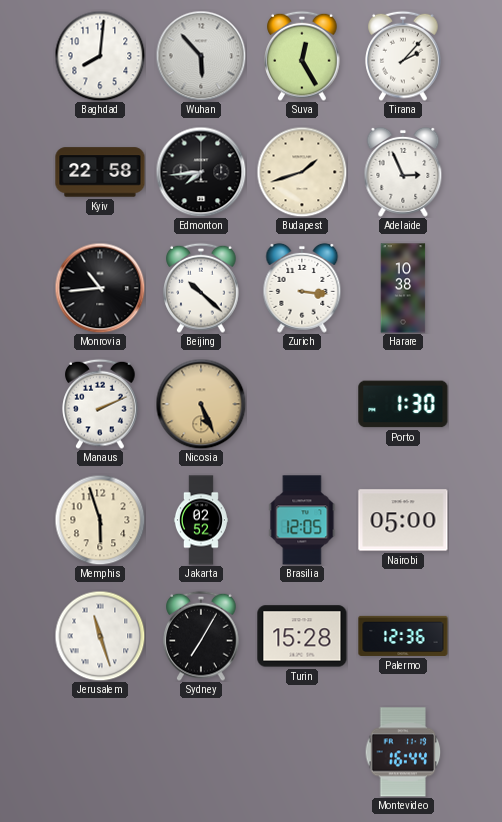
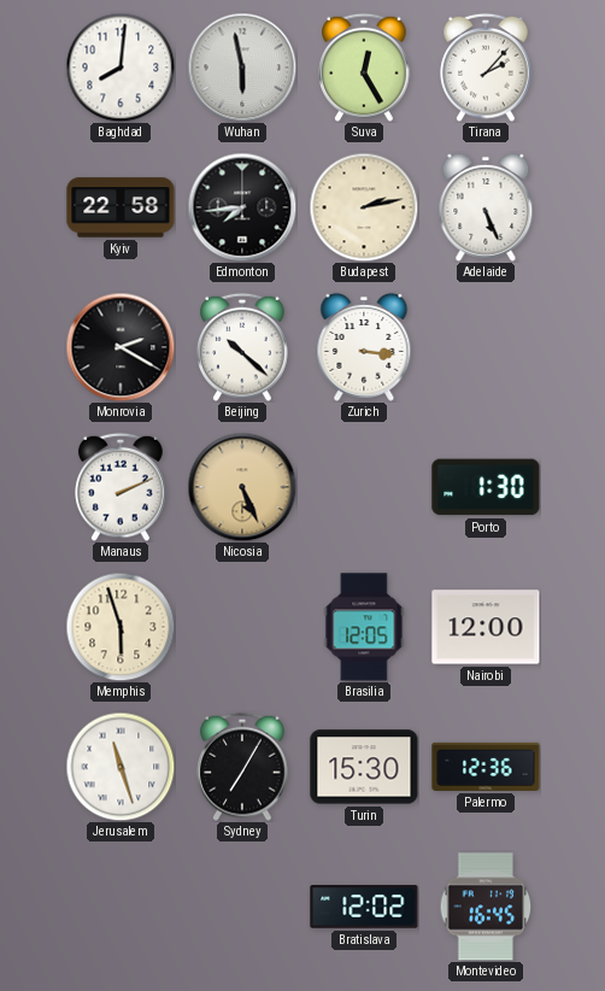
Wuhan: 5:53 -> 5:58
Budapest: 1:42 -> 2:13
Adelaide: 2:56 -> 5:26
Monrovia: 10:44 -> 2:20
Harare: 10:38 -> none
Jakarta: 02:52 -> none
Nairobi: 05:00 -> 12:00
Turin: 15:28 -> 15:30
Bratislava: none -> 12:02
Montevideo: 16:44 -> 16:45
